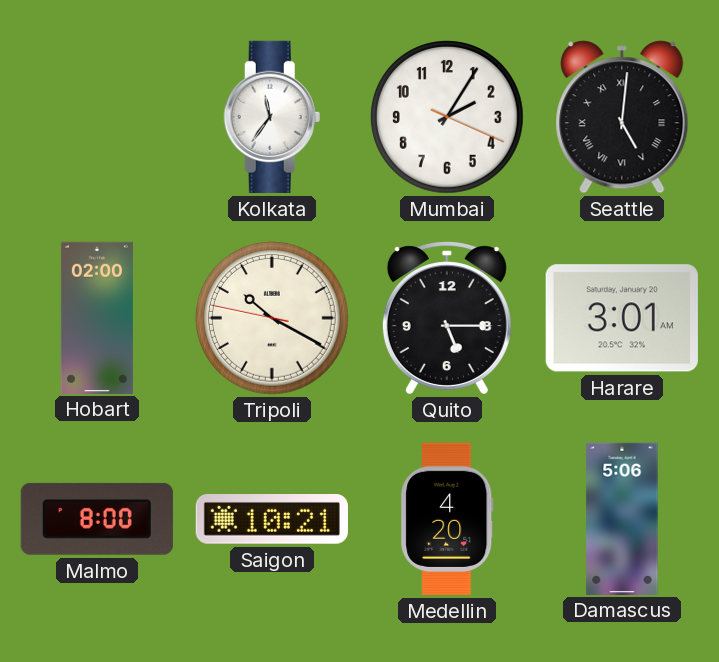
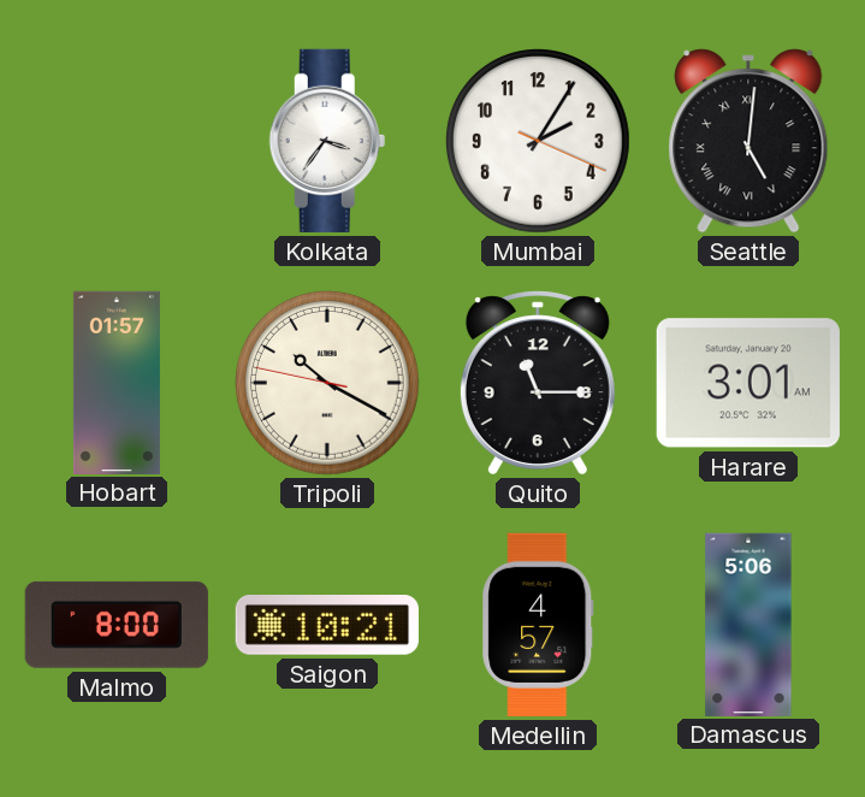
Kolkata: 11:36 -> 3:36
Hobart: 02:00 -> 01:57
Quito: 5:15 -> 11:15
Medellin: 4:20 -> 4:57
